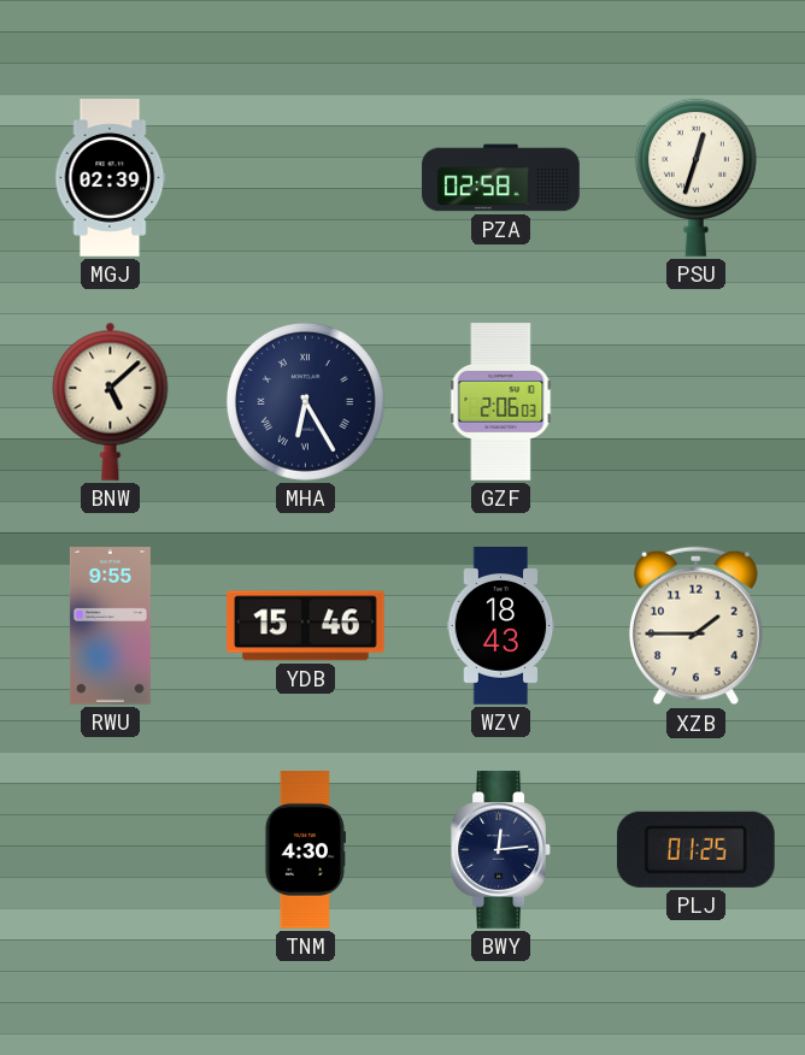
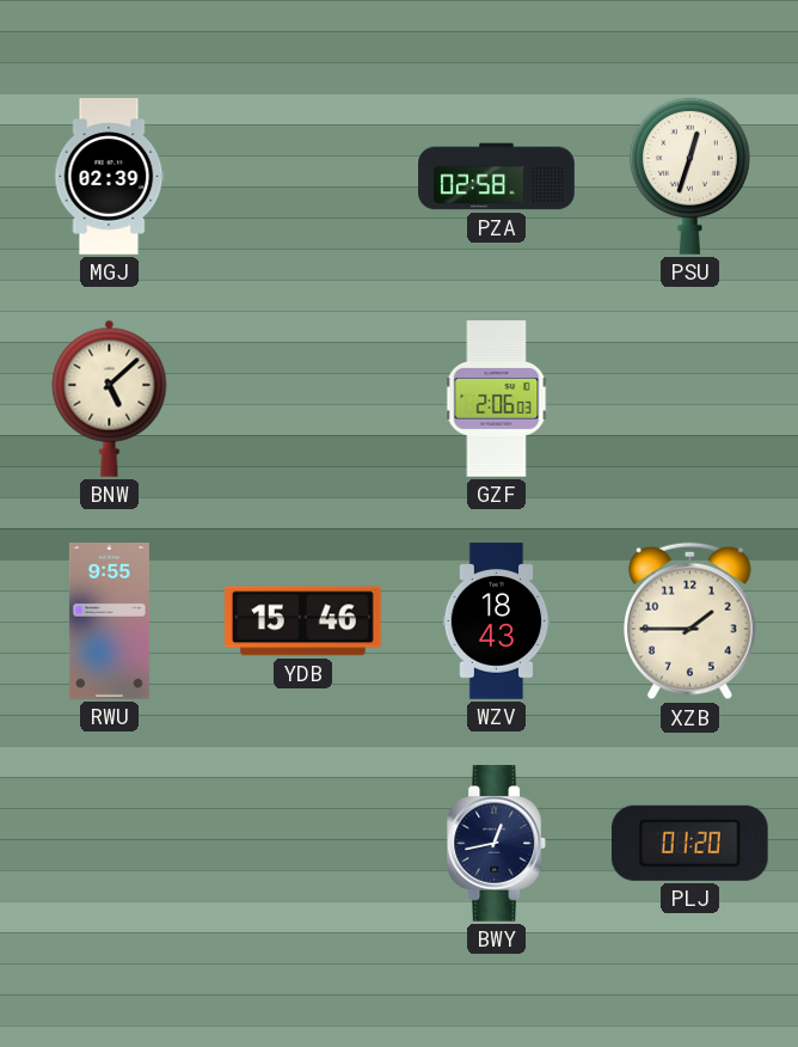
MHA: 6:25 -> none
TNM: 4:30 -> none
BWY: 12:14 -> 12:43
PLJ: 01:25 -> 01:20
